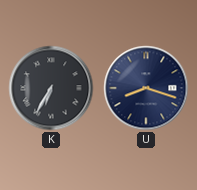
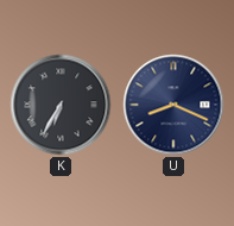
U: 8:18 -> 8:19
